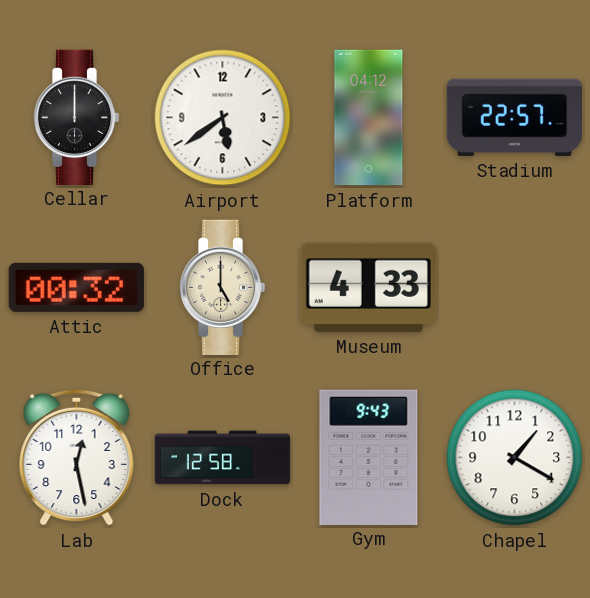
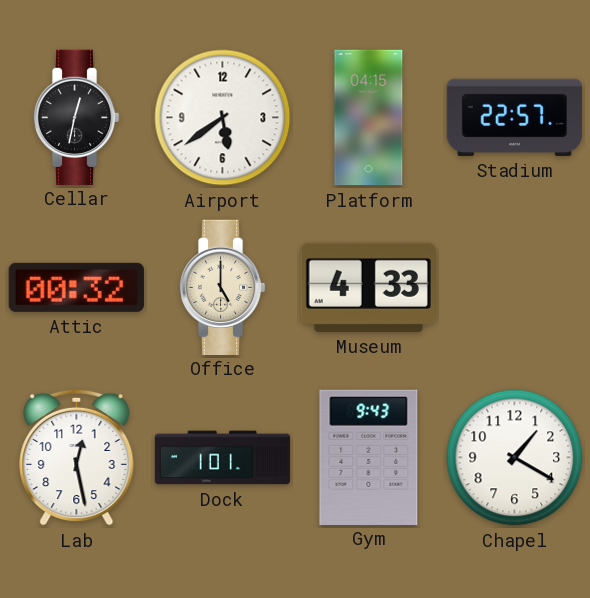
Cellar: 12:00 -> 12:32
Platform: 04:12 -> 04:15
Dock: 12:58 -> 1:01
